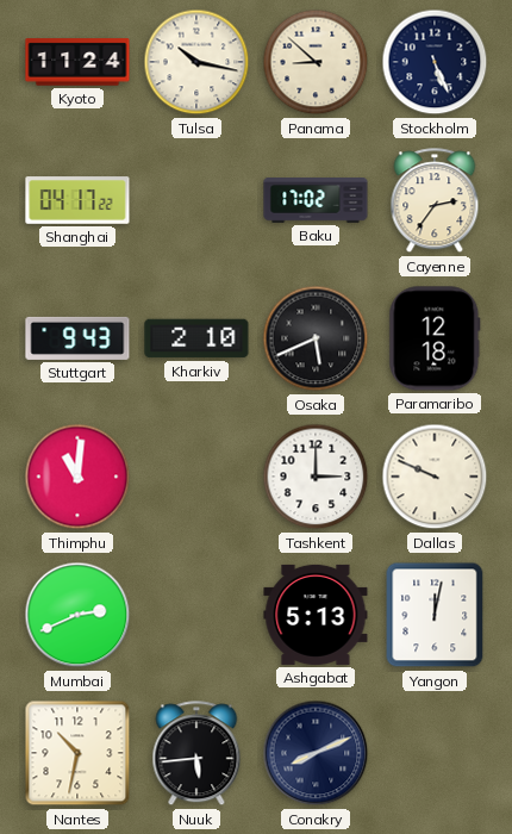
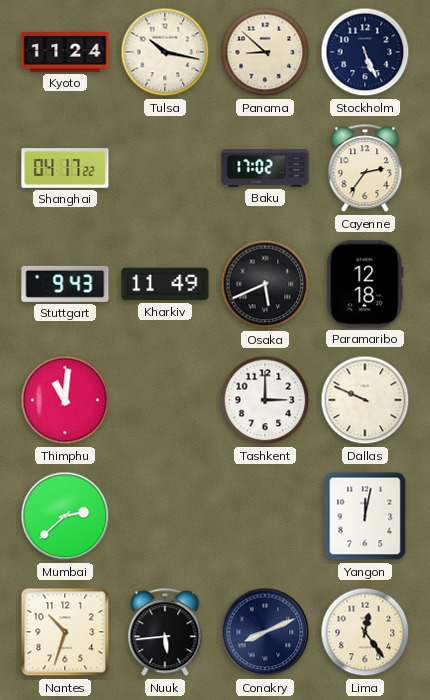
Kharkiv: 2:10 -> 11:49
Mumbai: 2:41 -> 2:38
Ashgabat: 5:13 -> none
Nantes: 10:32 -> 10:33
Lima: none -> 12:24
